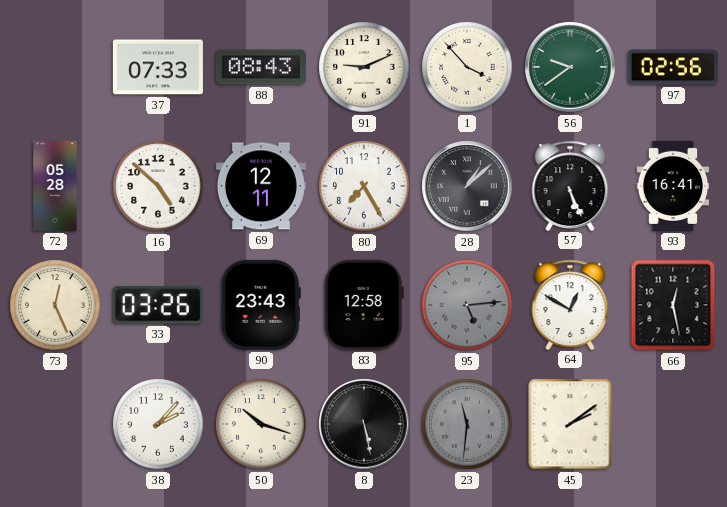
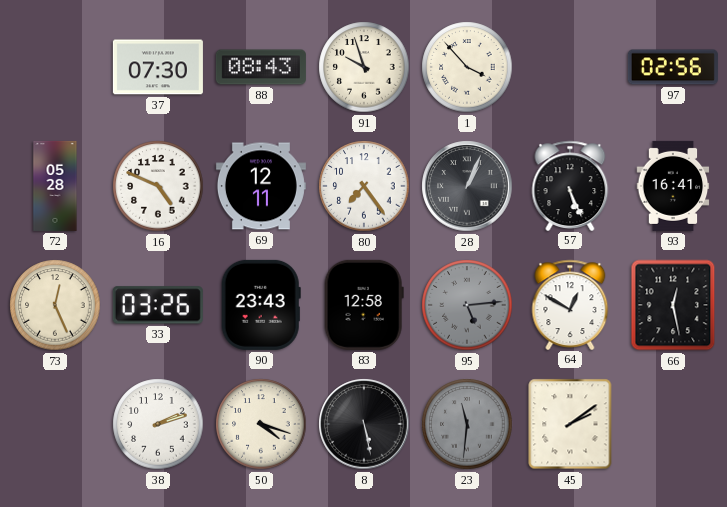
37: 07:33 -> 07:30
91: 9:11 -> 9:57
56: 9:39 -> none
16: 4:52 -> 4:49
80: 7:25 -> 7:24
28: 1:08 -> 1:04
38: 2:07 -> 2:12
50: 10:18 -> 4:18
